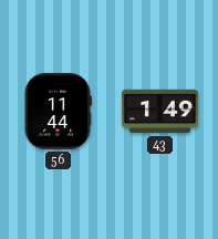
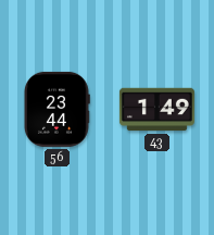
56: 11:44 -> 23:44
